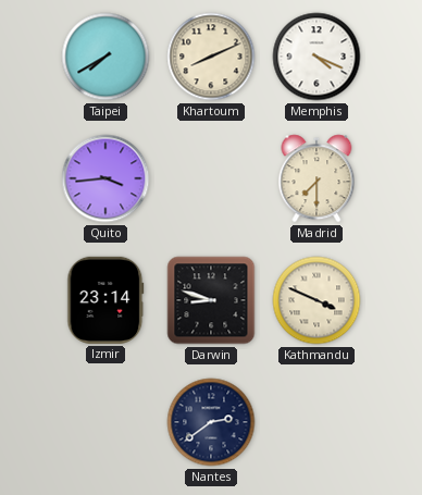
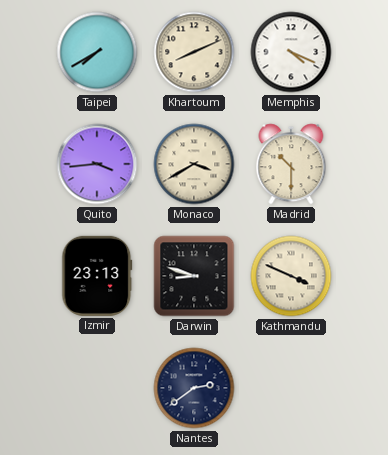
Monaco: none -> 3:40
Madrid: 7:30 -> 10:30
Izmir: 23:14 -> 23:13
